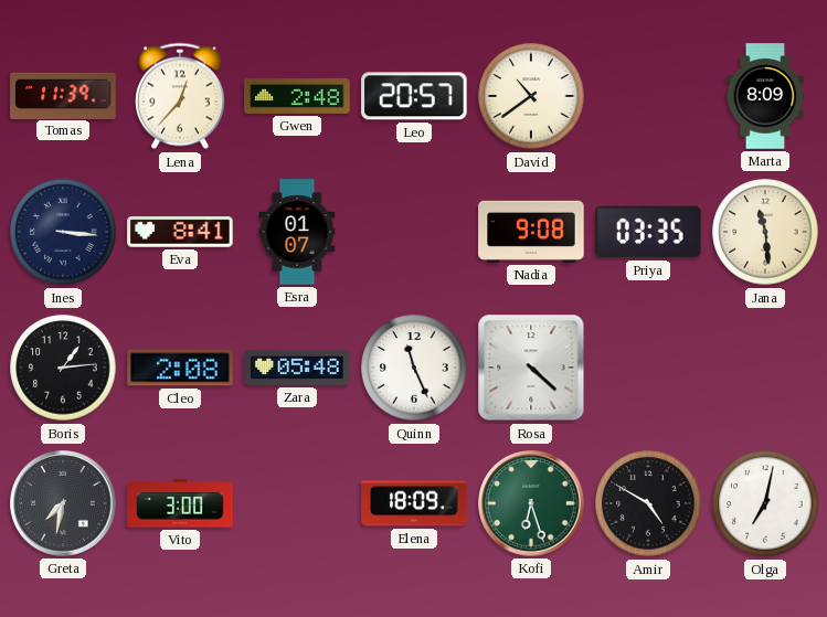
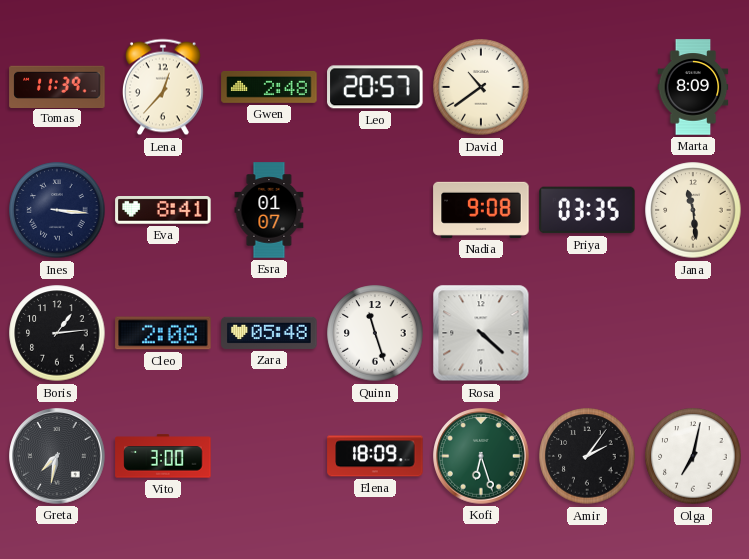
Quinn: 11:26 -> 11:27
Amir: 4:50 -> 2:06
